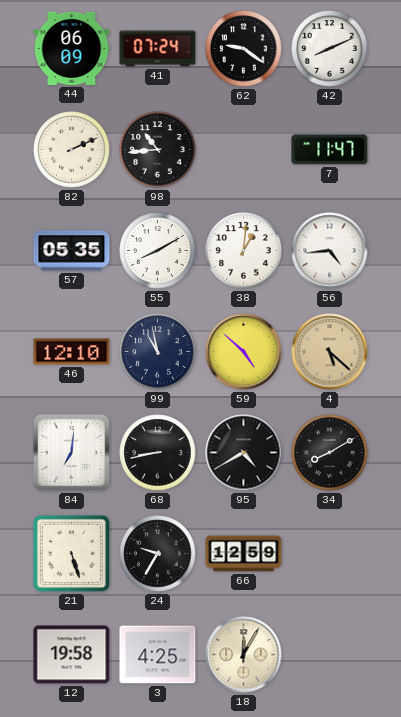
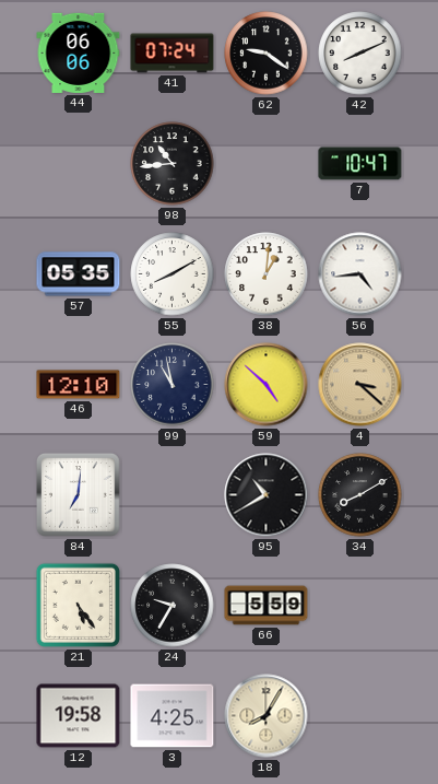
44: 06:09 -> 06:06
82: 2:11 -> none
7: 11:47 -> 10:47
4: 5:22 -> 3:22
68: 8:43 -> none
95: 4:40 -> 10:40
21: 5:27 -> 5:24
66: 12:59 -> 5:59
18: 12:05 -> 8:05
